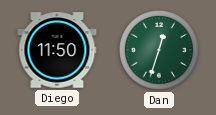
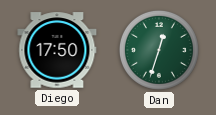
Diego: 11:50 -> 17:50
